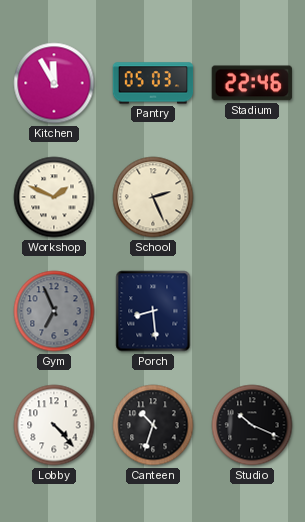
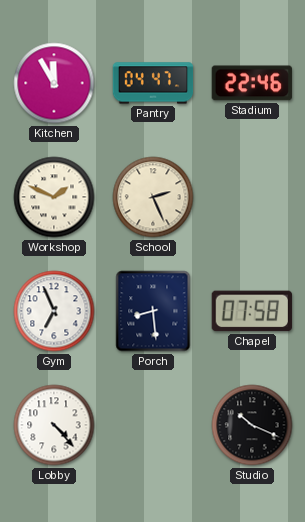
Pantry: 05:03 -> 04:47
Gym dial: grey -> white
Chapel: none -> 07:58
Canteen: 10:33 -> none
